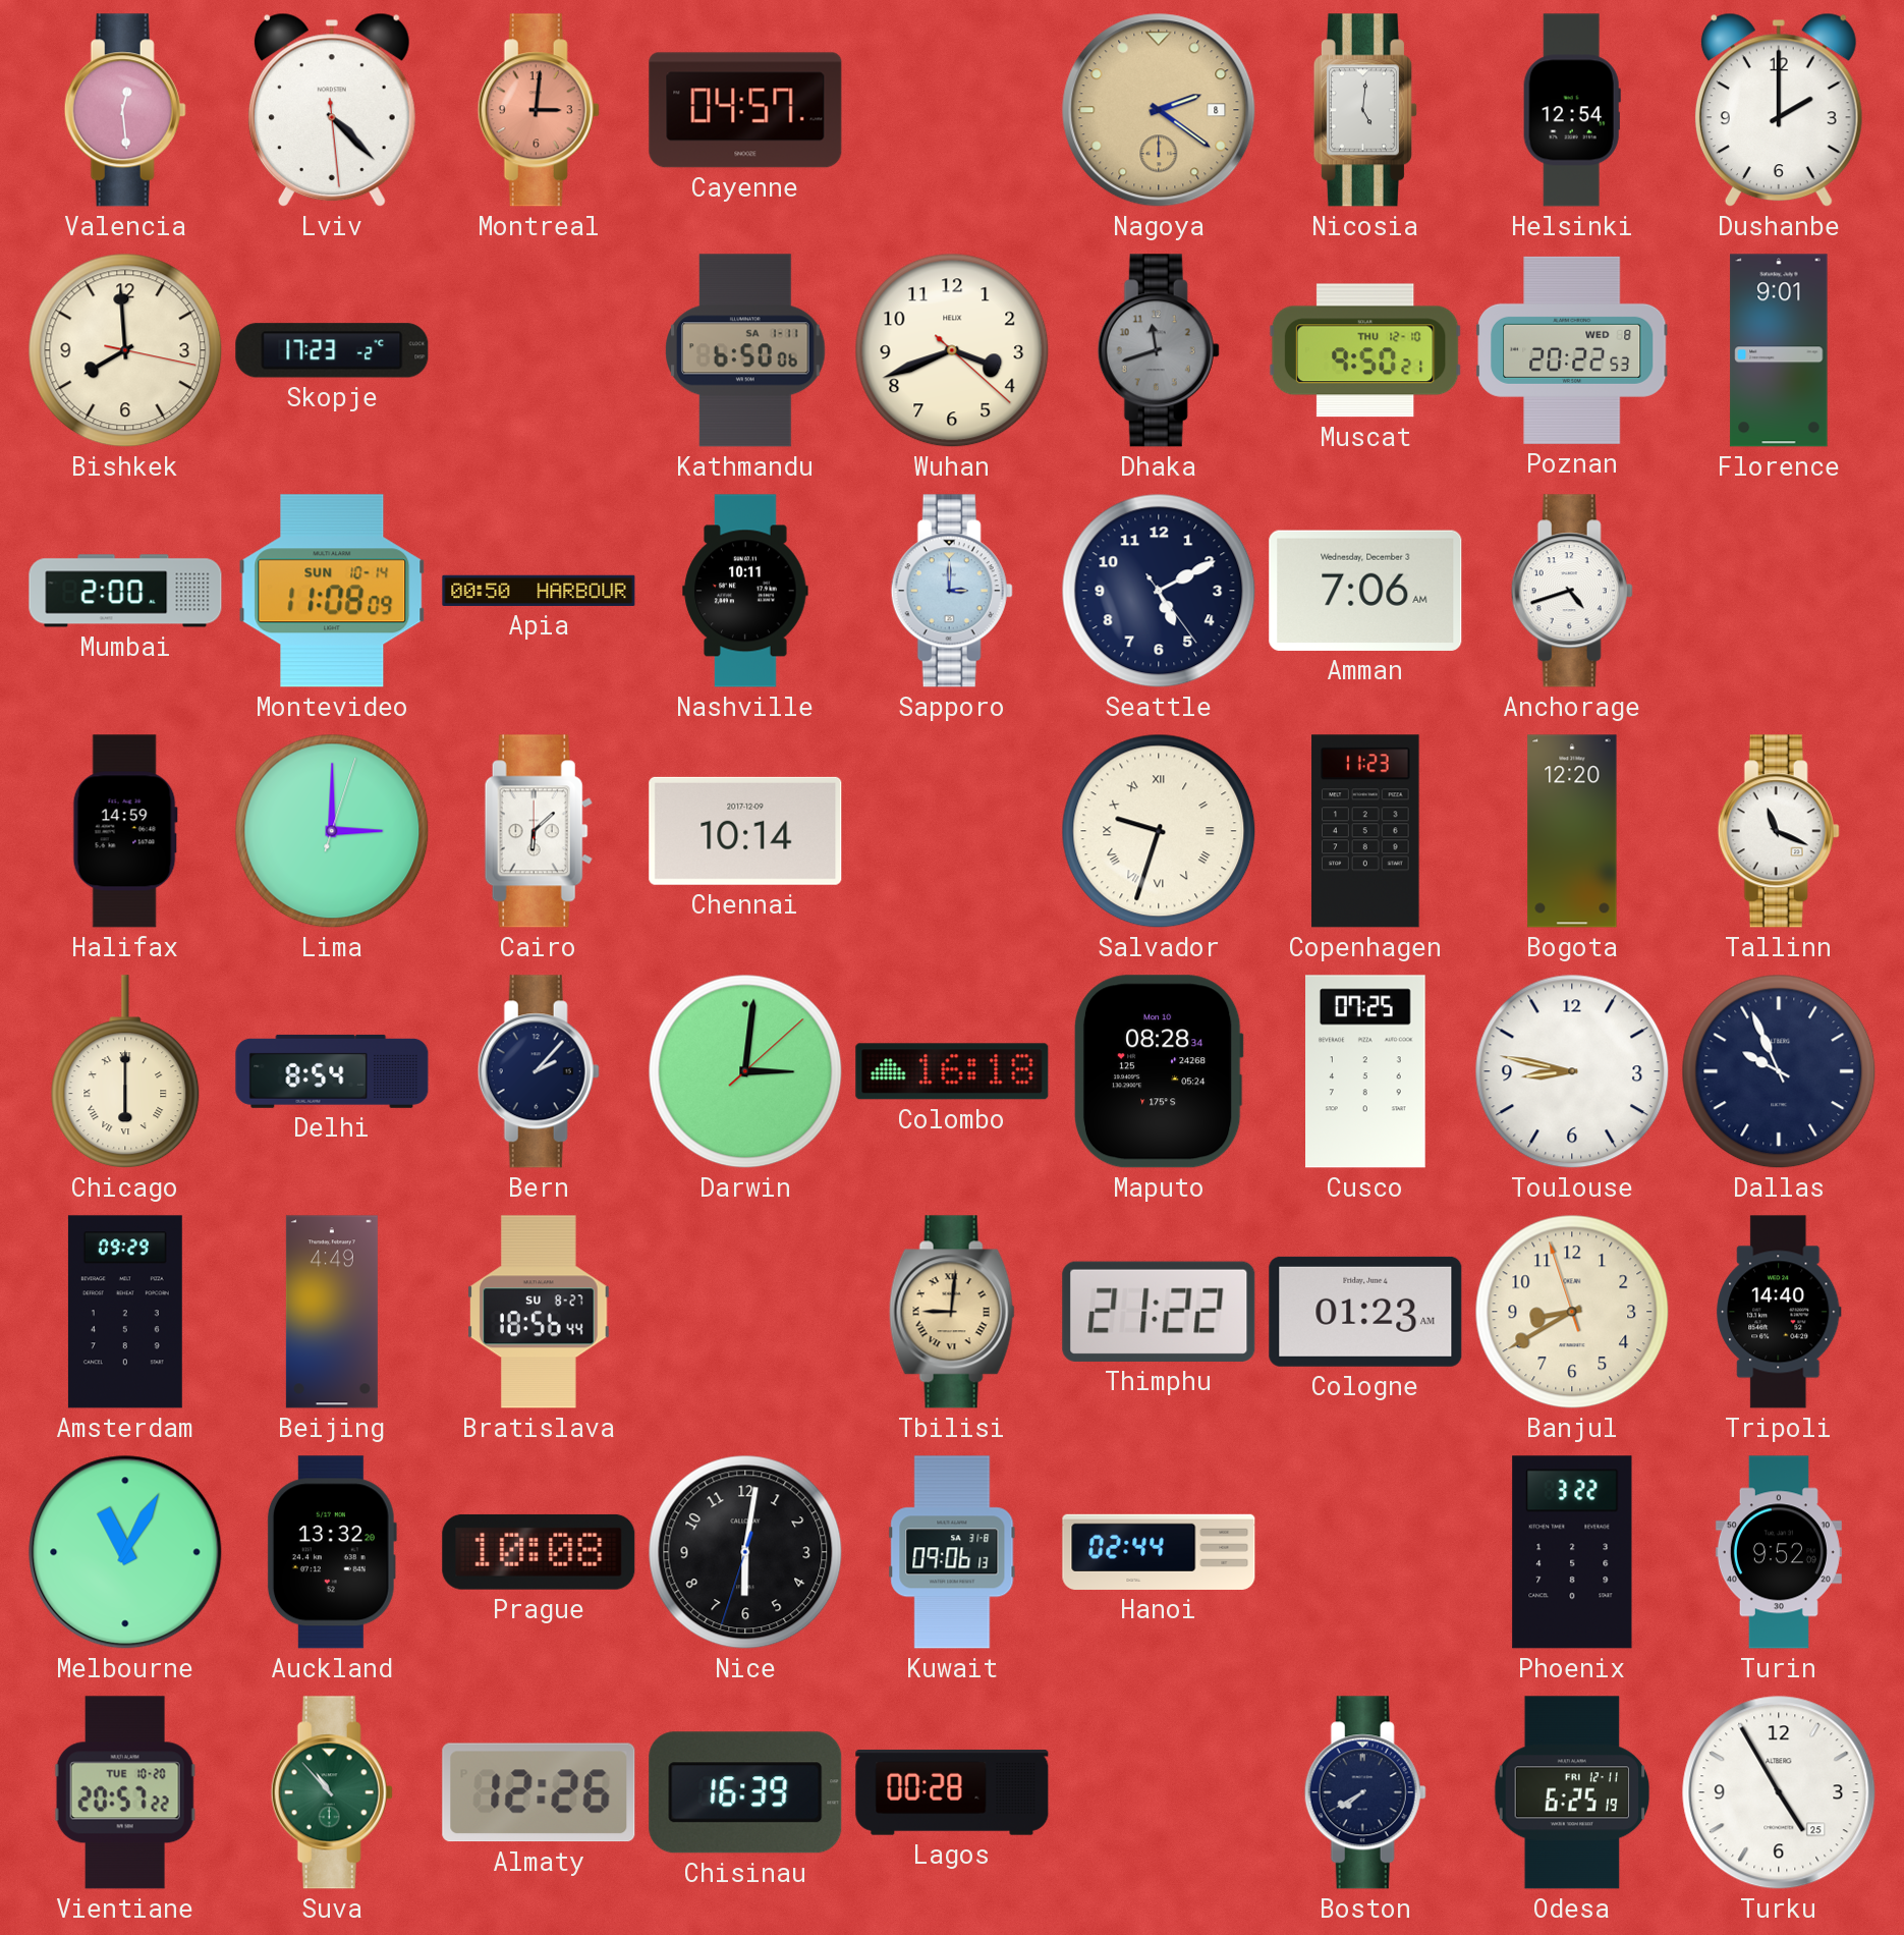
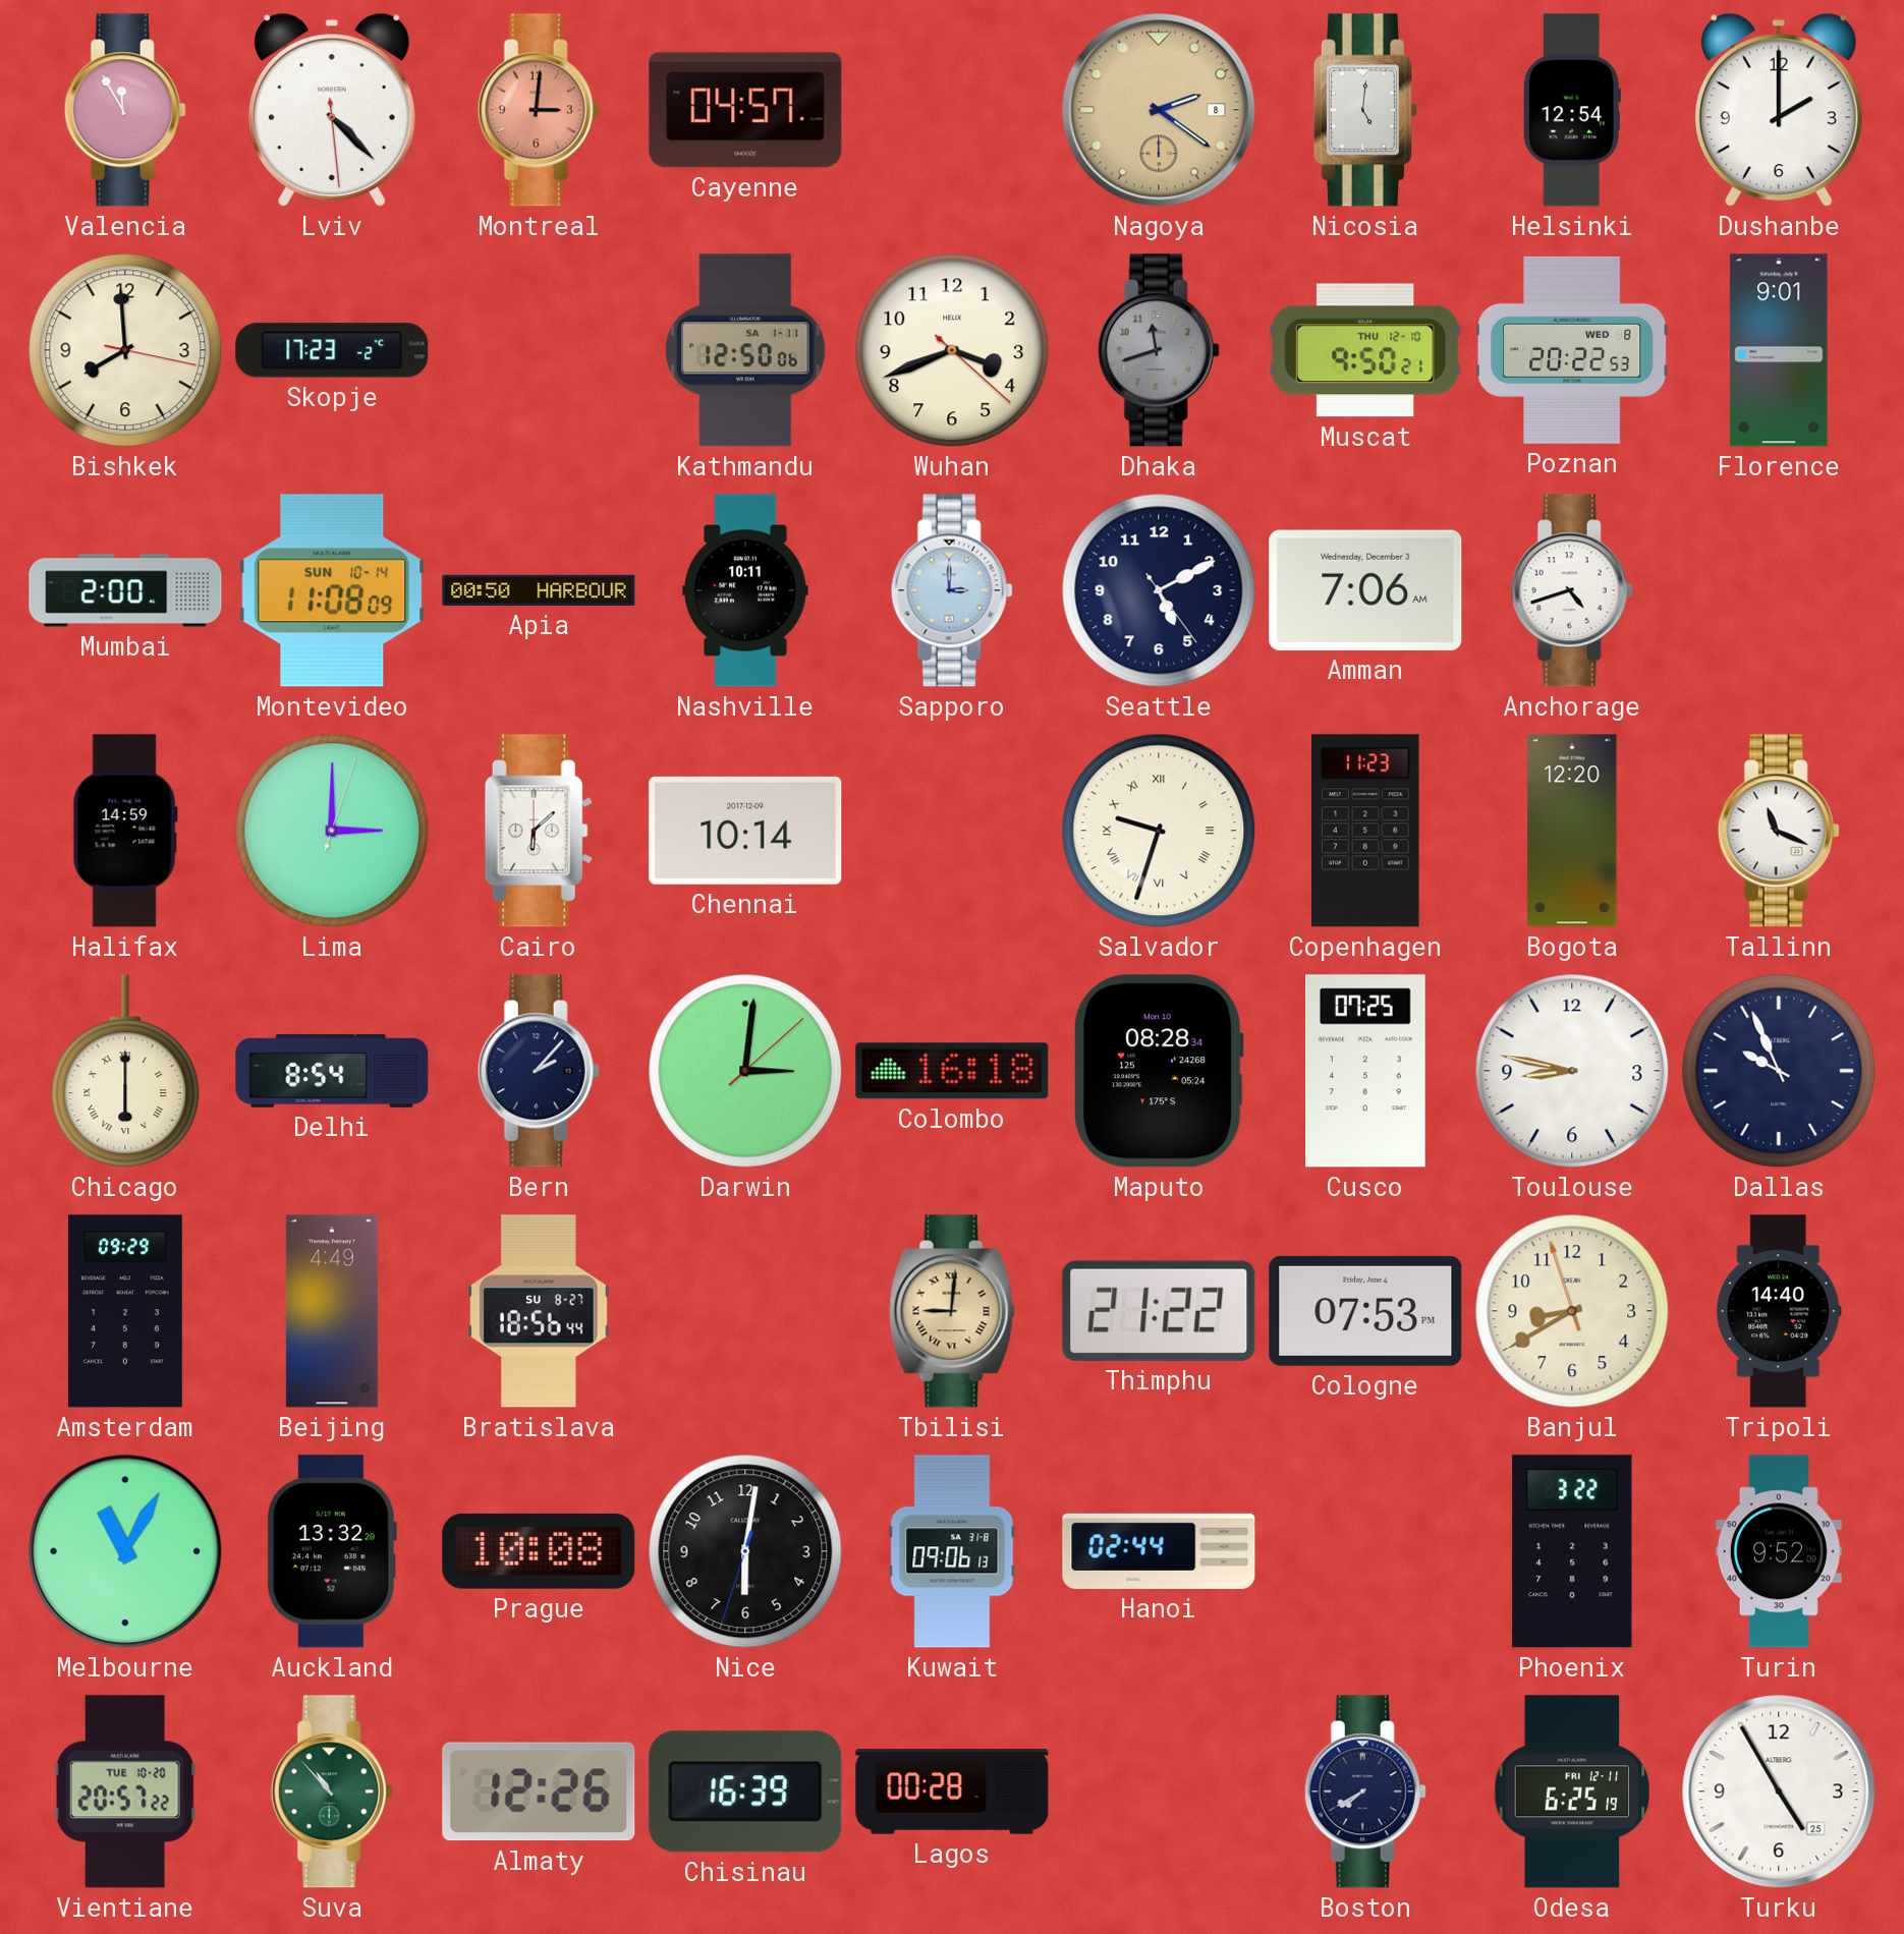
Valencia: 12:29 -> 11:55
Kathmandu: 6:50 -> 12:50
Cologne: 01:23 -> 07:53
